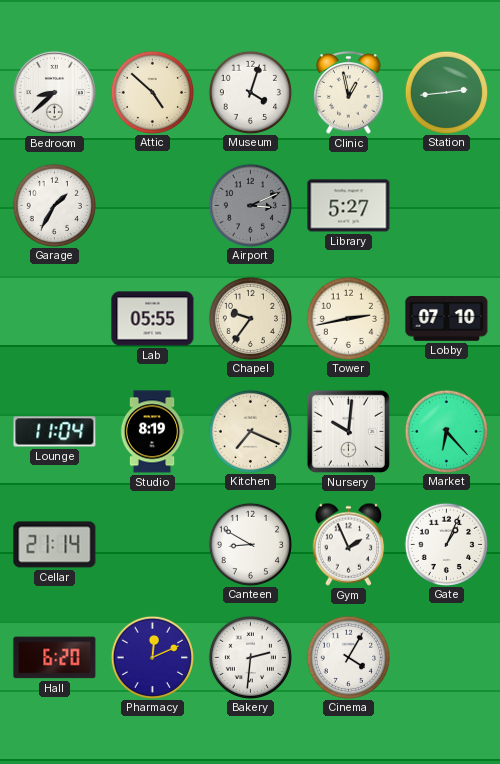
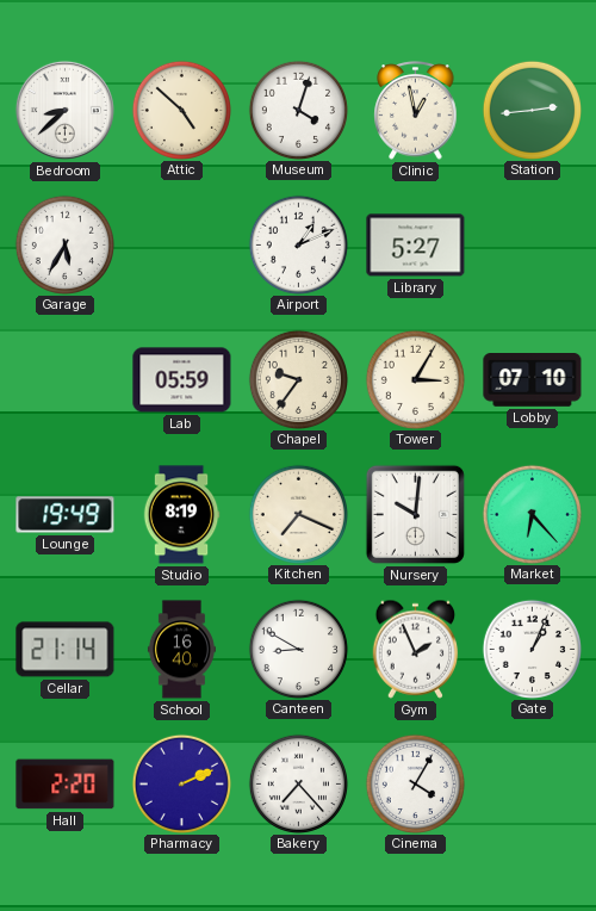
Garage: 1:35 -> 5:35
Airport: 3:11 -> 1:11
Airport dial: grey -> white
Lab: 05:55 -> 05:59
Tower: 2:43 -> 3:05
Lounge: 11:04 -> 19:49
School: none -> 16:40
Hall: 6:20 -> 2:20
Pharmacy: 12:11 -> 2:11
Bakery: 2:31 -> 7:23
